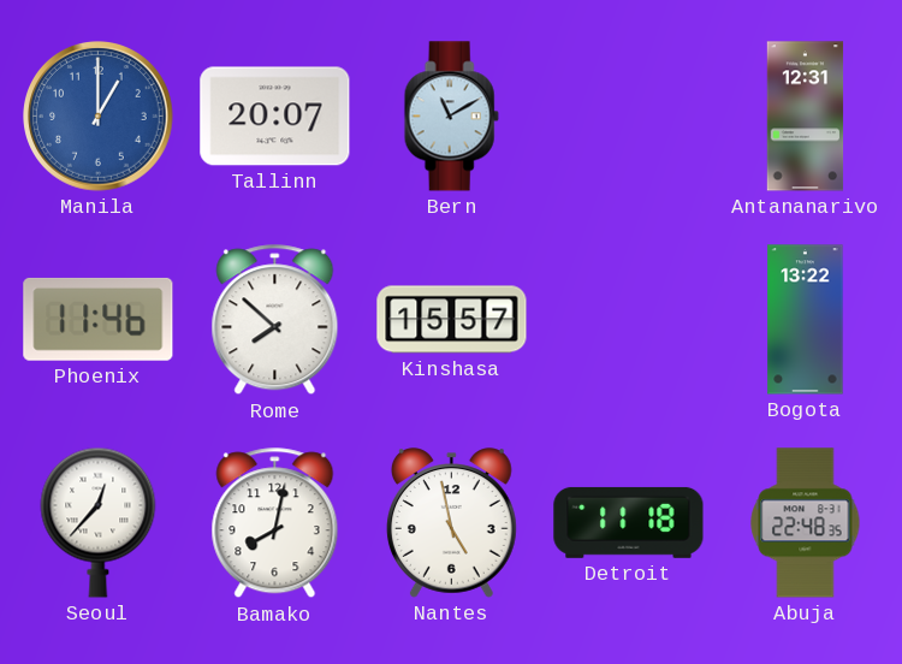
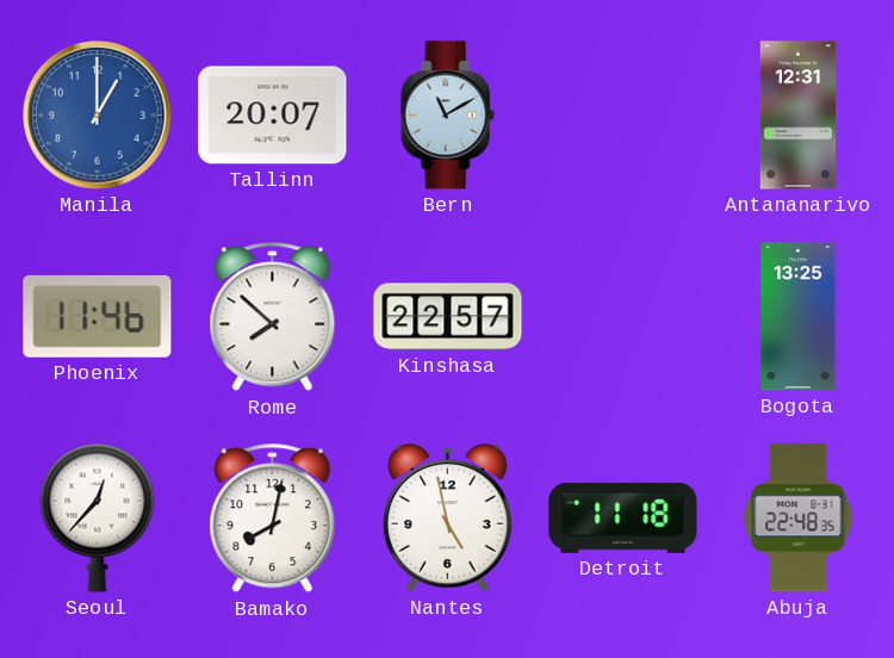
Kinshasa: 15:57 -> 22:57
Bogota: 13:22 -> 13:25
